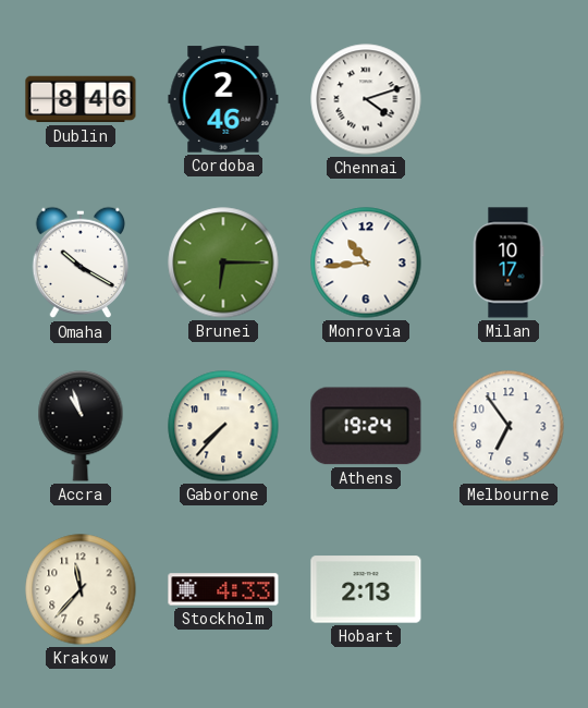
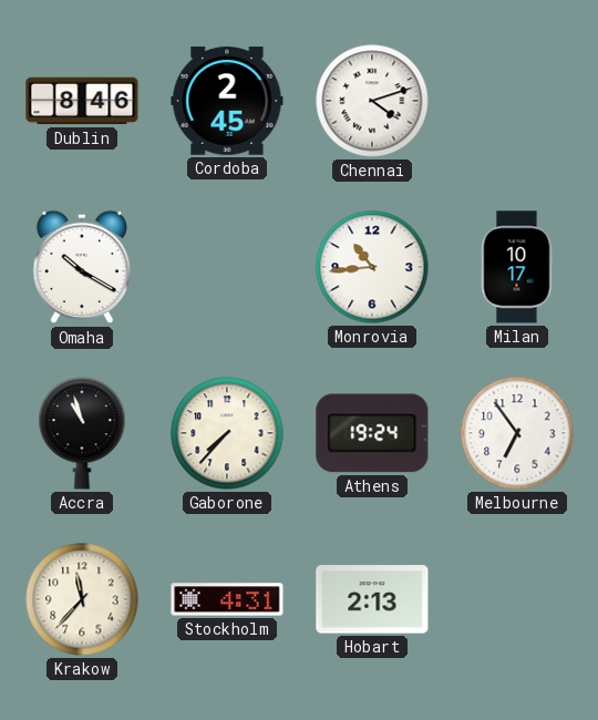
Cordoba: 2:46 -> 2:45
Brunei: 6:15 -> none
Stockholm: 4:33 -> 4:31
